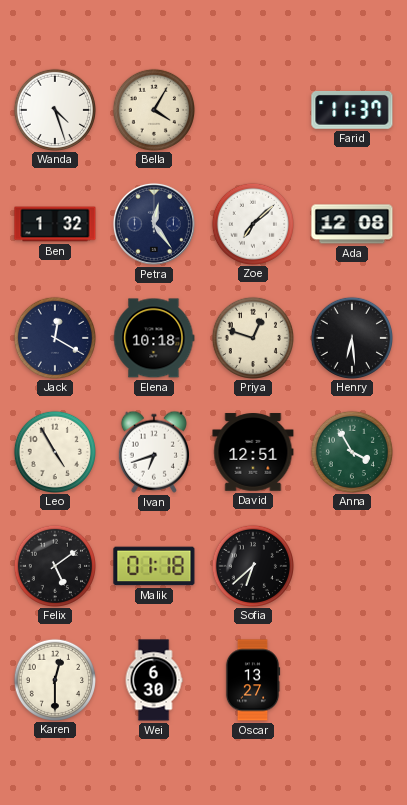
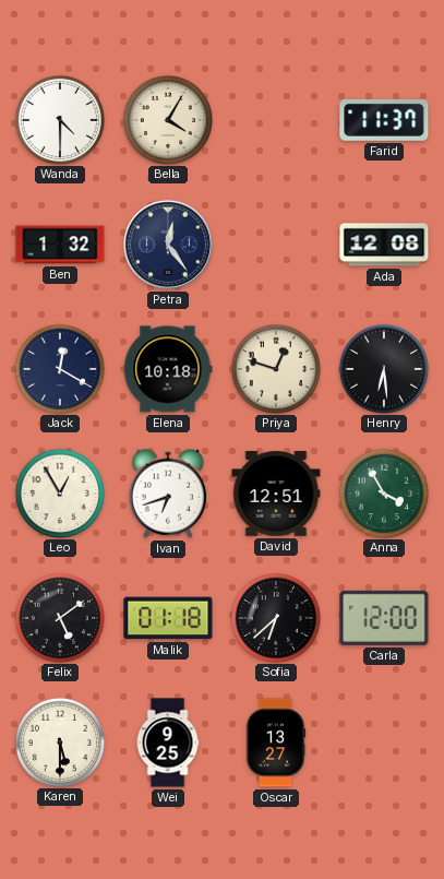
Wanda: 4:27 -> 4:30
Zoe: 7:08 -> none
Leo: 4:55 -> 12:55
Carla: none -> 12:00
Karen: 12:30 -> 5:30
Wei: 6:30 -> 9:25
